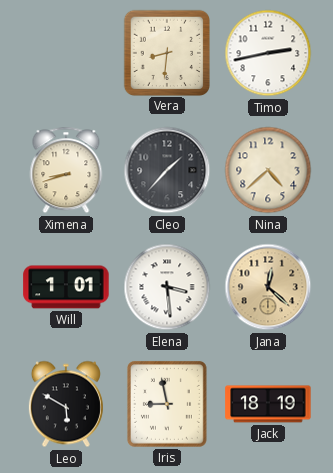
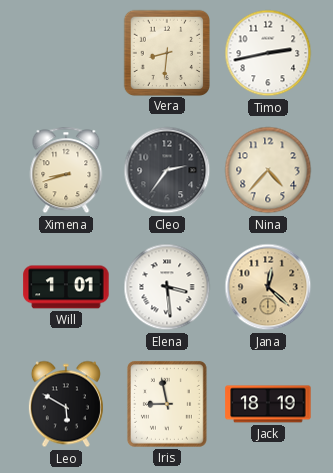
Cleo: 1:37 -> 2:36
Nina: 4:38 -> 4:37
